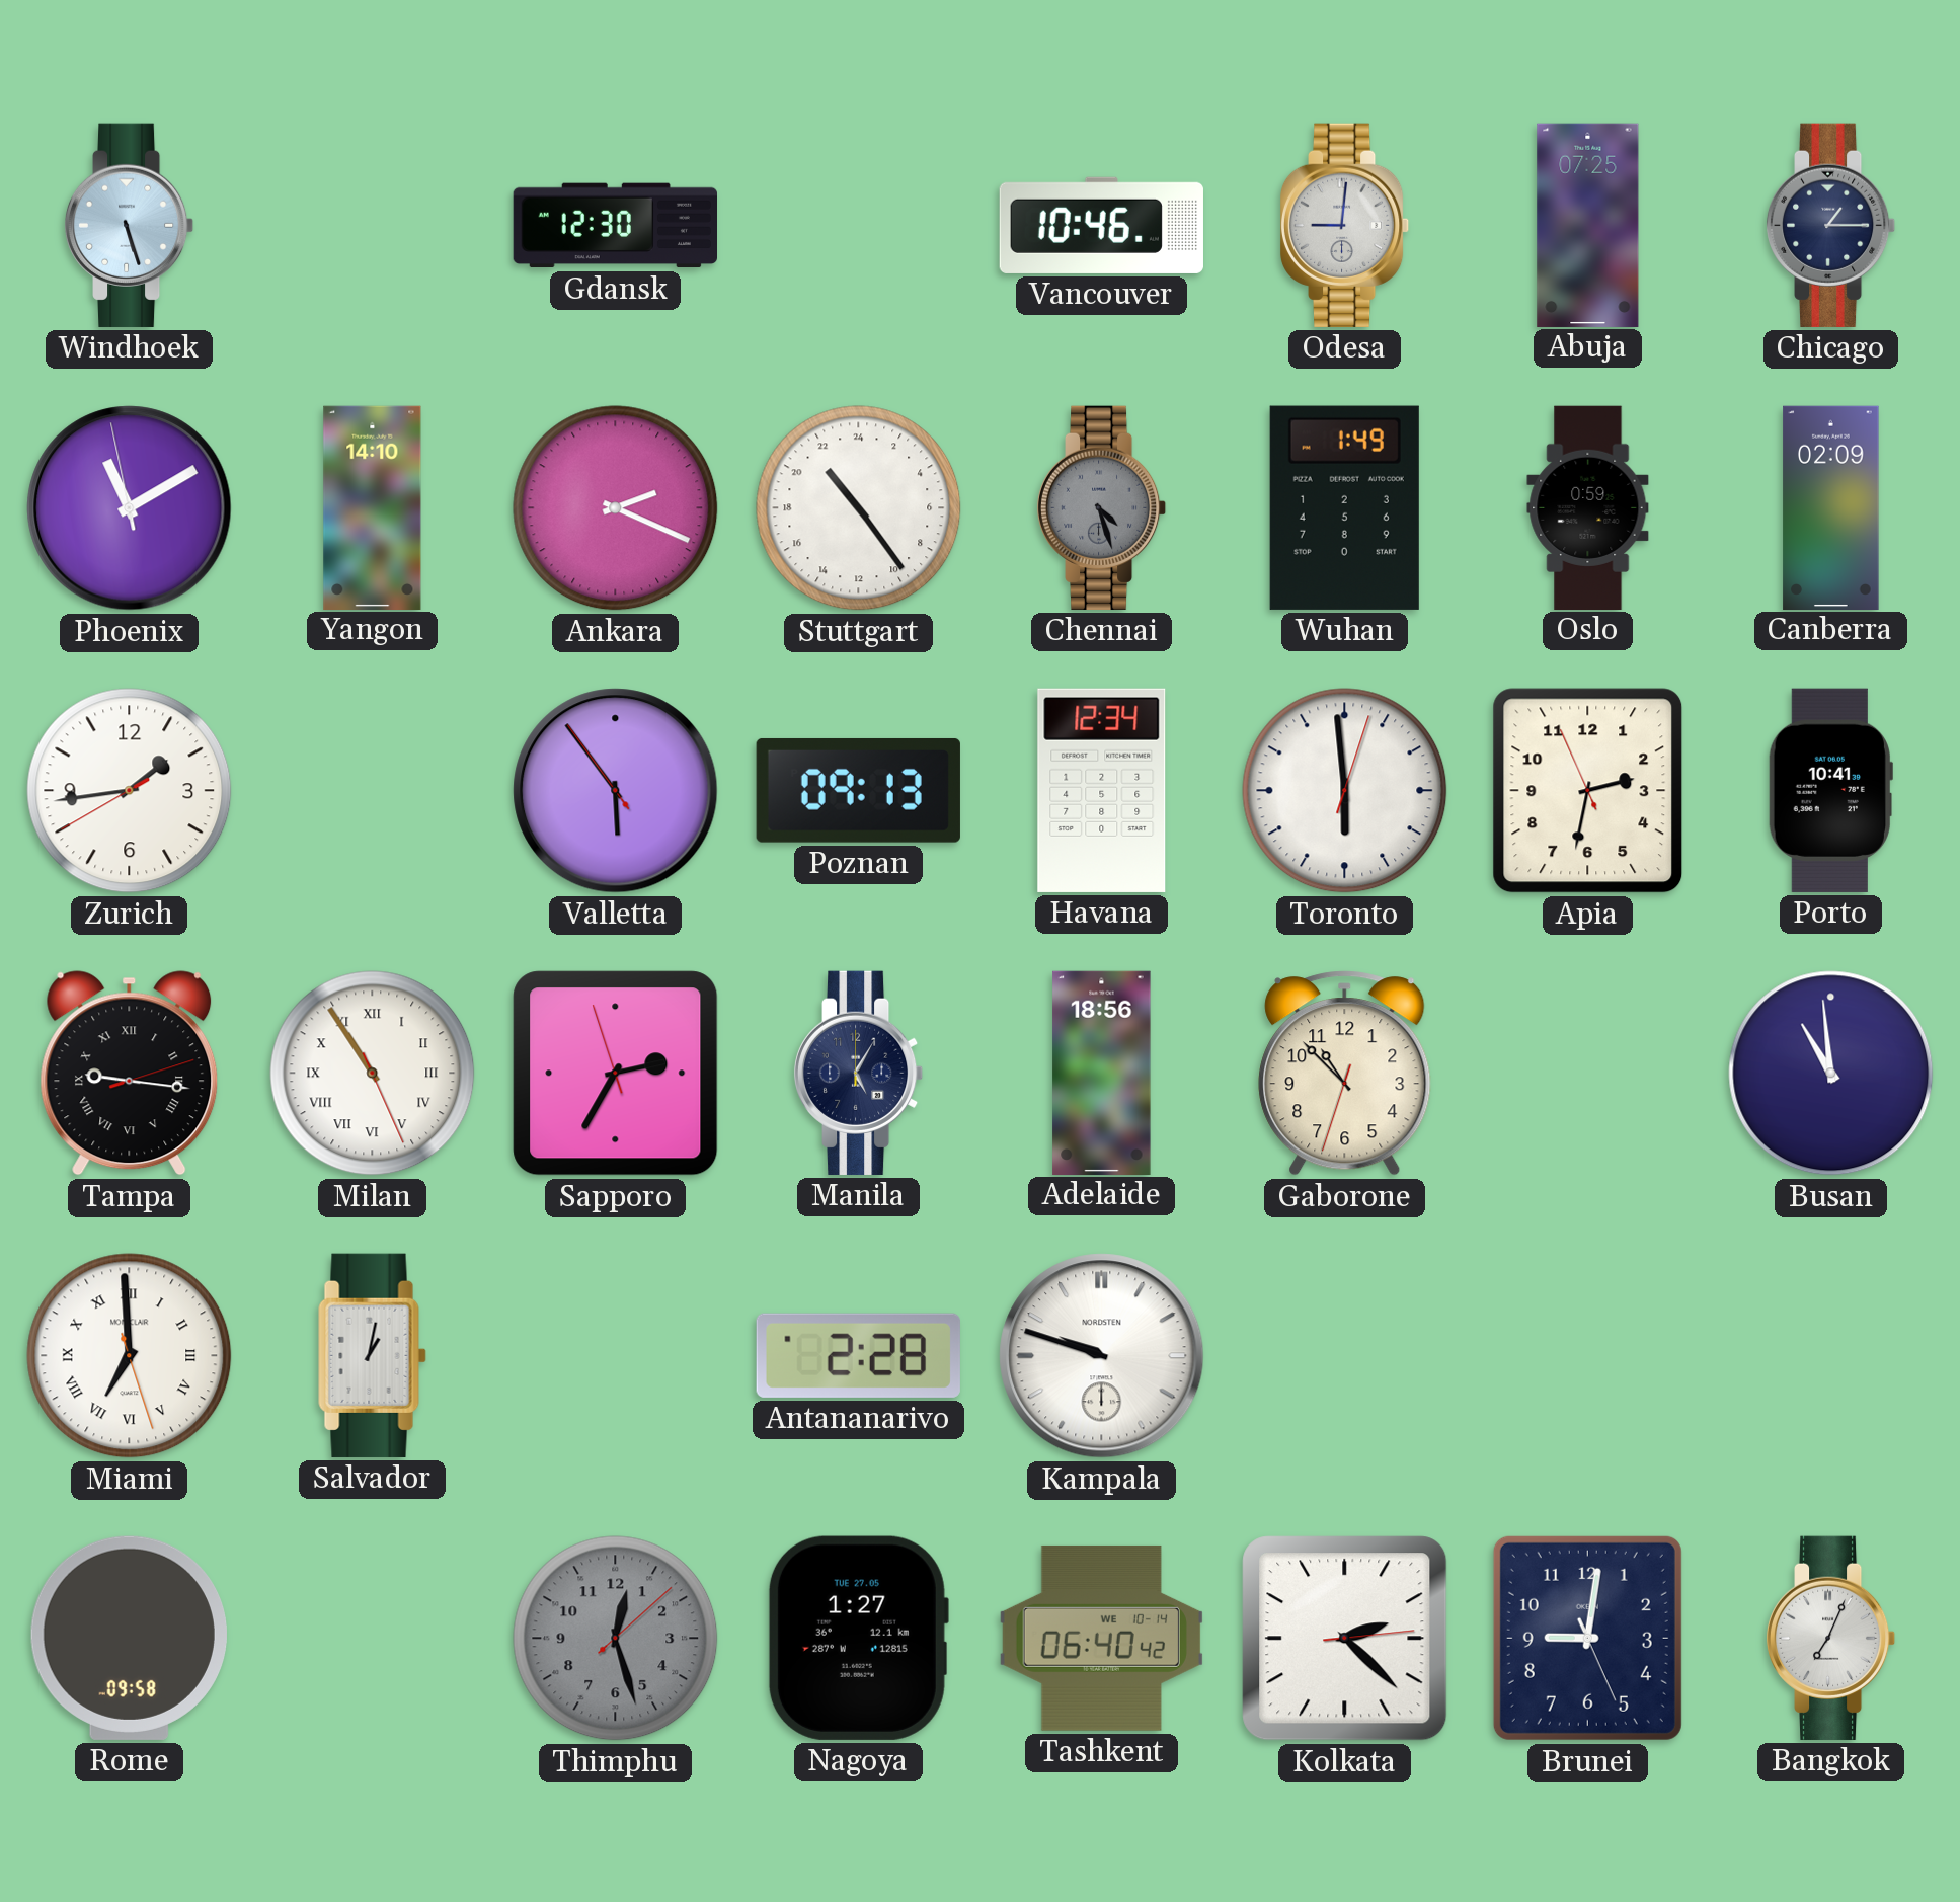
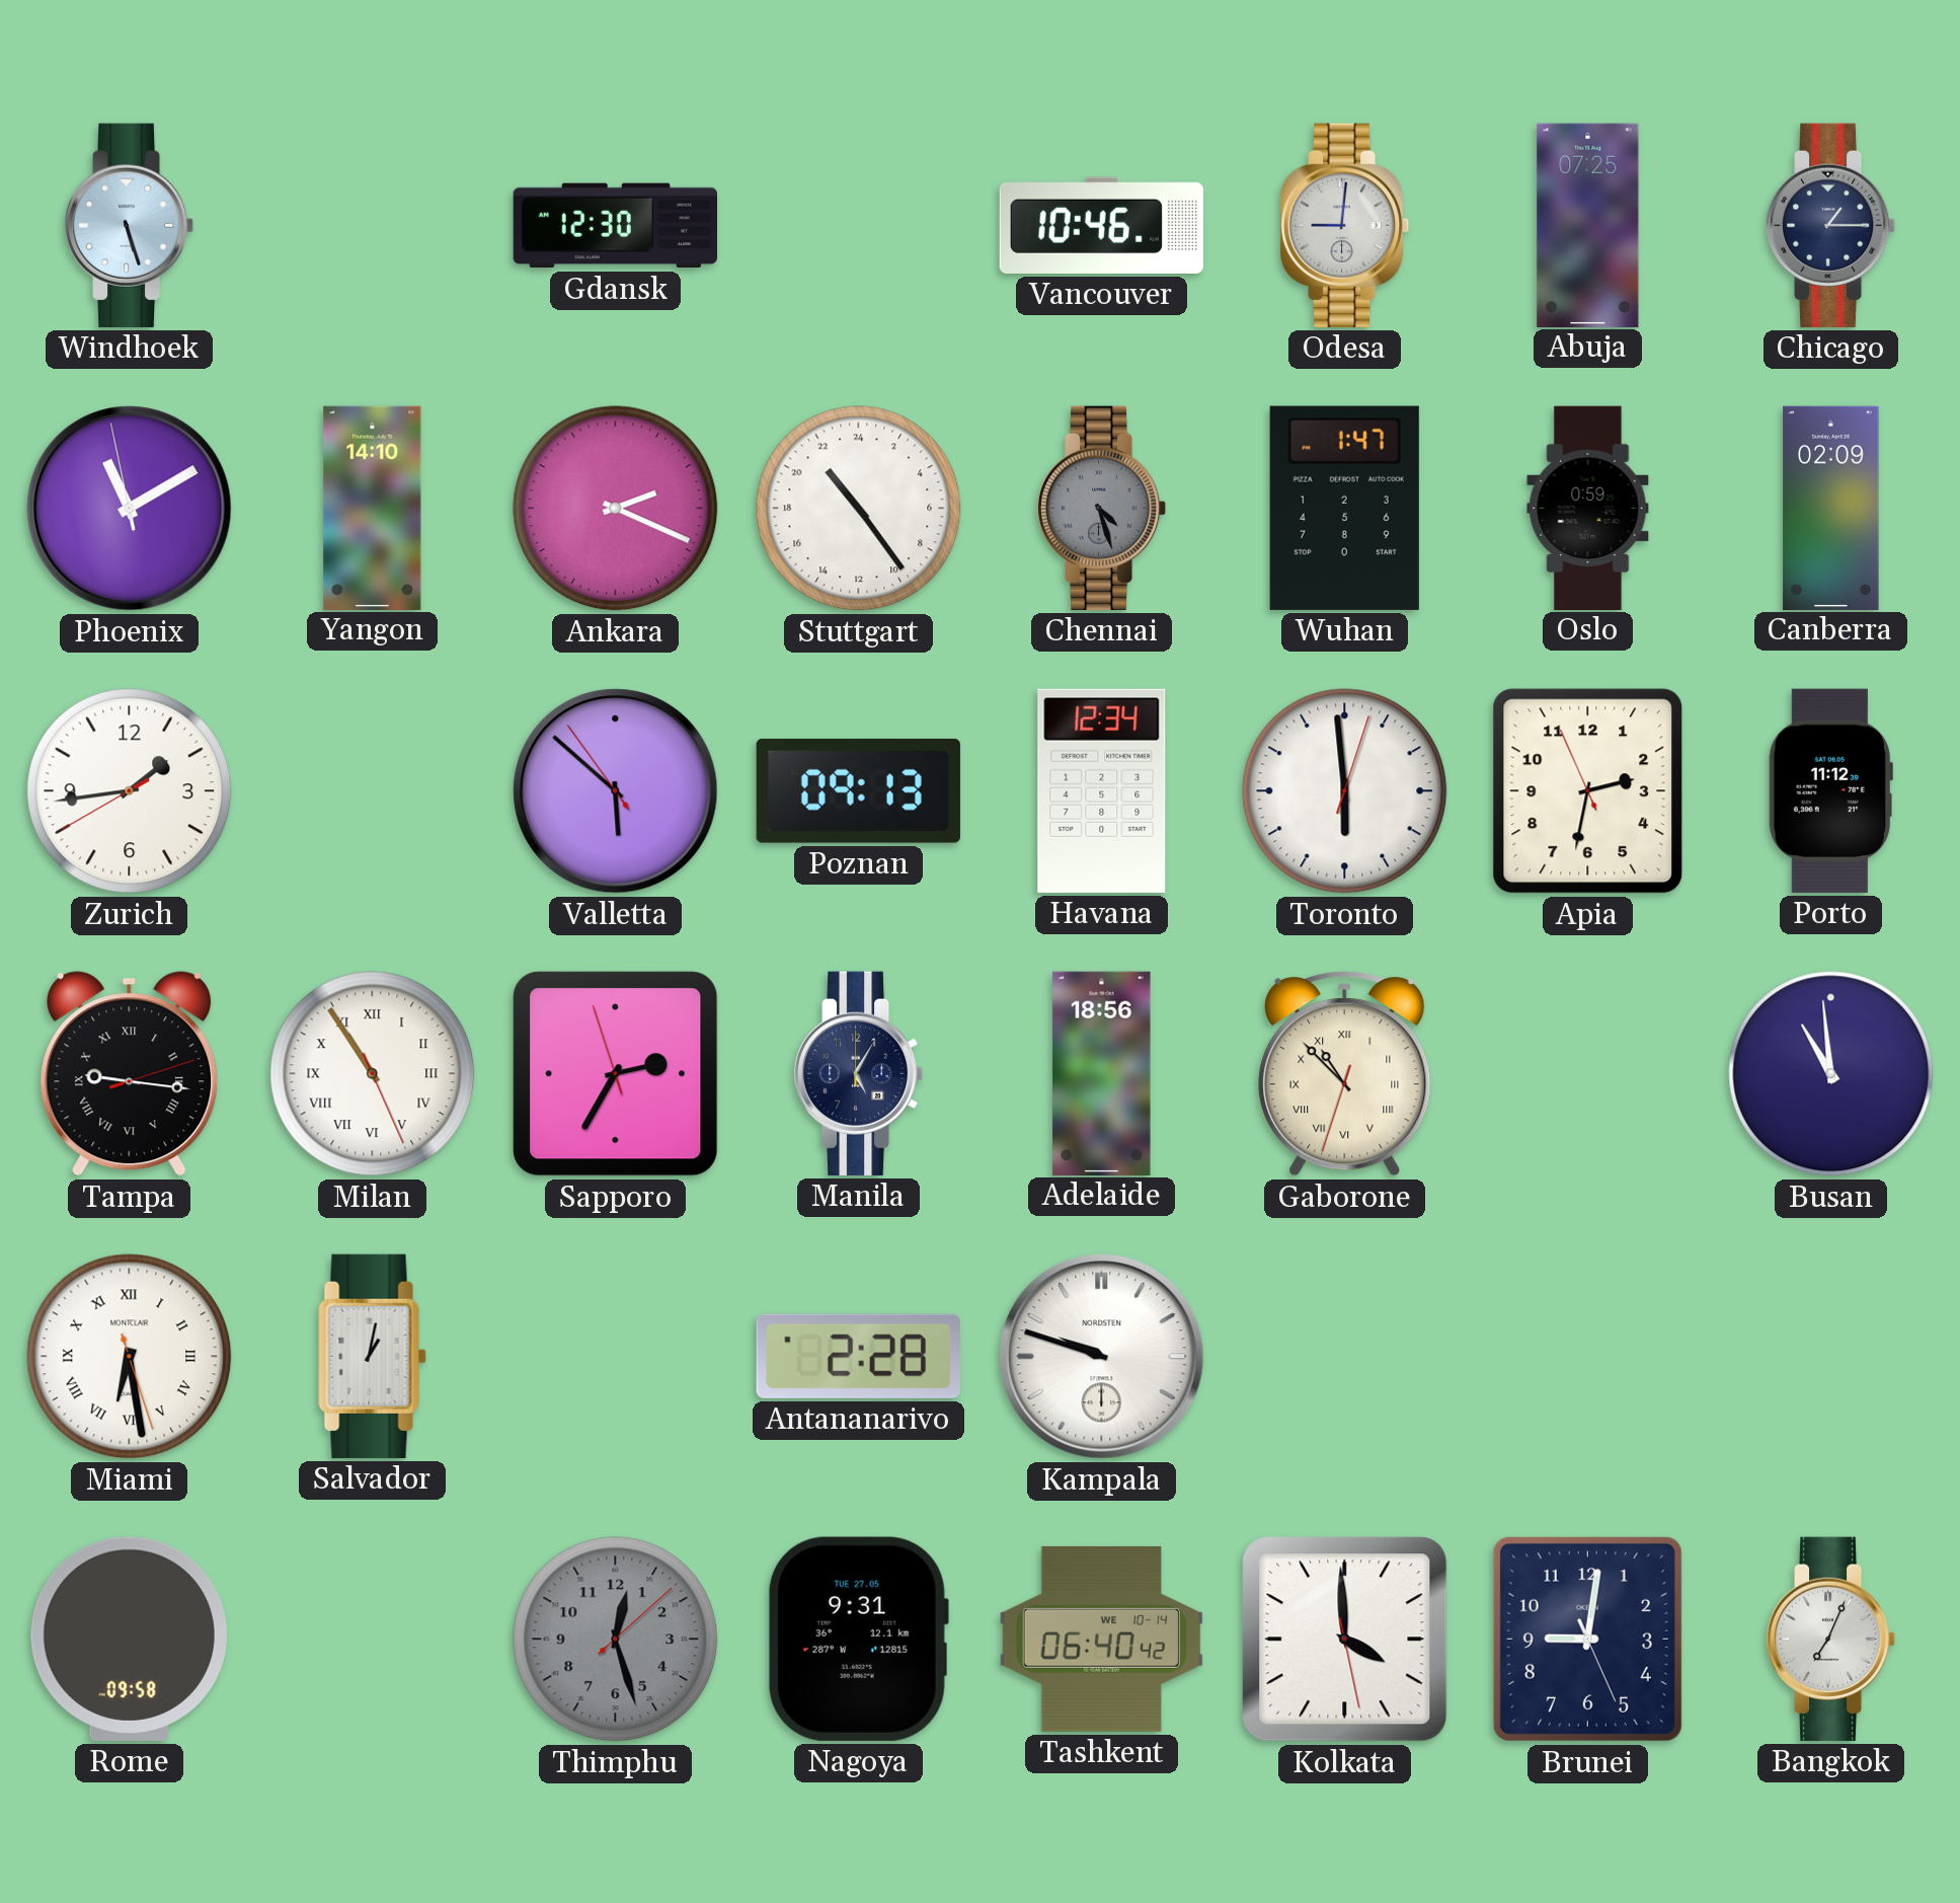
Wuhan: 1:49 -> 1:47
Valletta: 5:53 -> 5:51
Porto: 10:41 -> 11:12
Gaborone numerals: Arabic -> Roman
Miami: 6:59 -> 6:28
Nagoya: 1:27 -> 9:31
Kolkata: 2:22 -> 3:59
